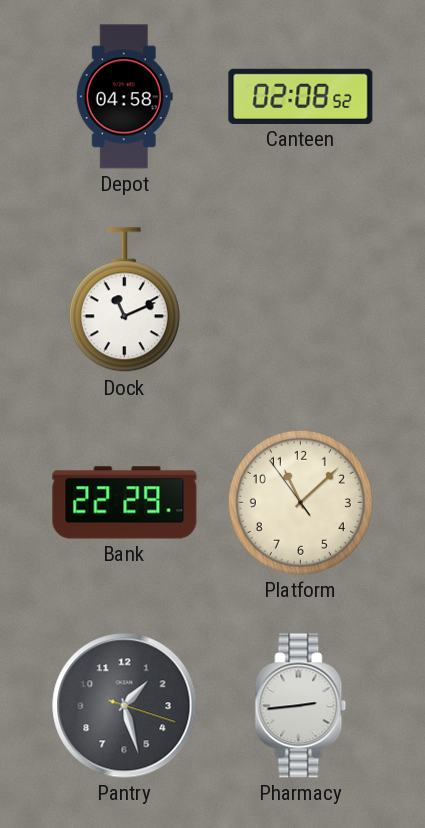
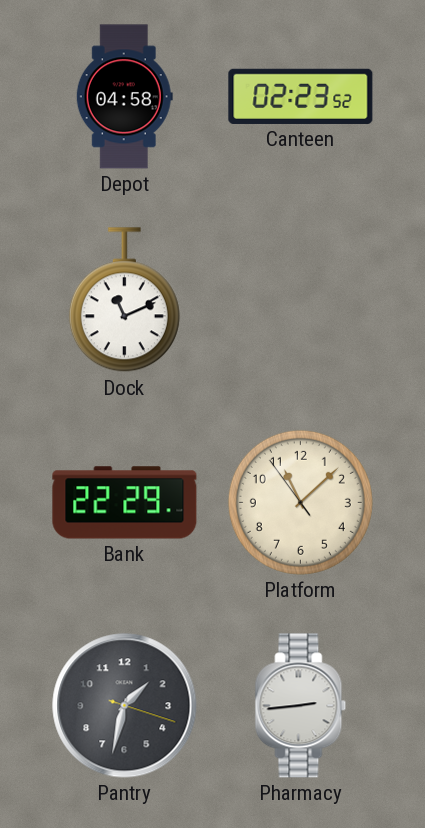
Canteen: 02:08 -> 02:23
Pantry: 1:27 -> 1:32
